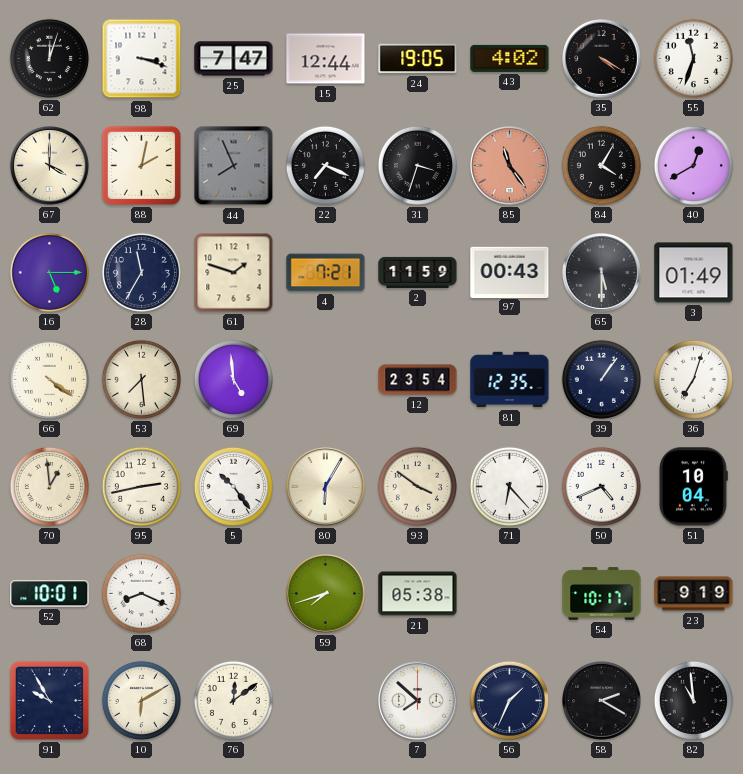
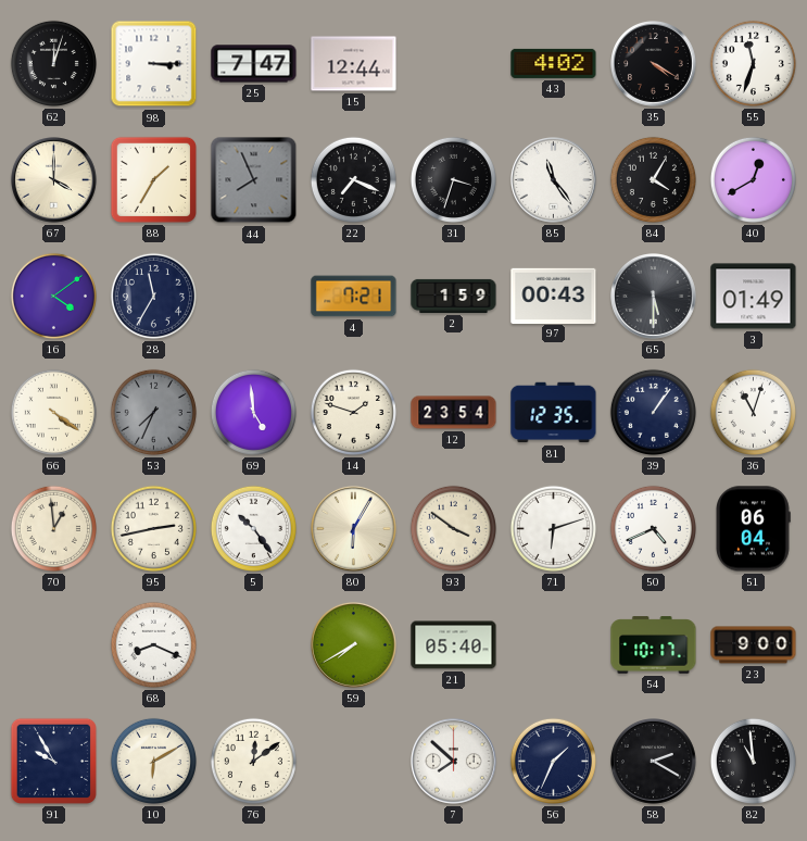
98: 3:18 -> 3:15
24: 19:05 -> none
88: 2:02 -> 1:35
85 dial: salmon -> white
16: 5:15 -> 4:09
61: 1:48 -> none
2: 11:59 -> 1:59
53: 7:29 -> 7:34
53 dial: cream -> grey
14: none -> 1:48
36: 7:03 -> 11:03
71: 6:23 -> 6:12
51: 10:04 -> 06:04
52: 10:01 -> none
59: 7:42 -> 7:40
21: 05:38 -> 05:40
23: 9:19 -> 9:00
